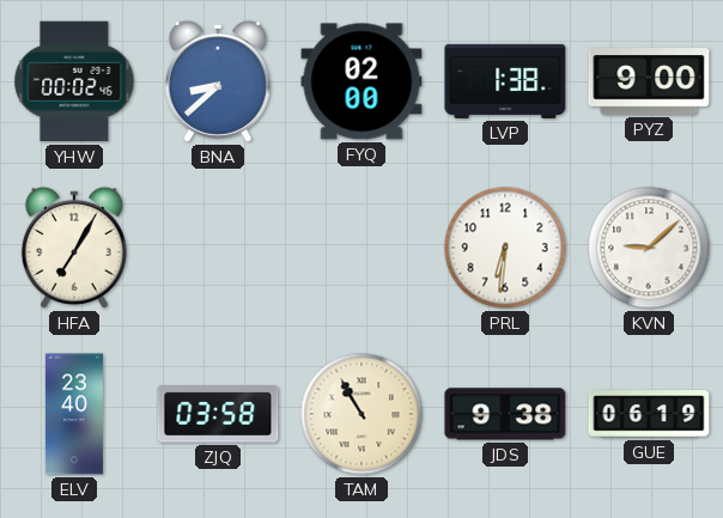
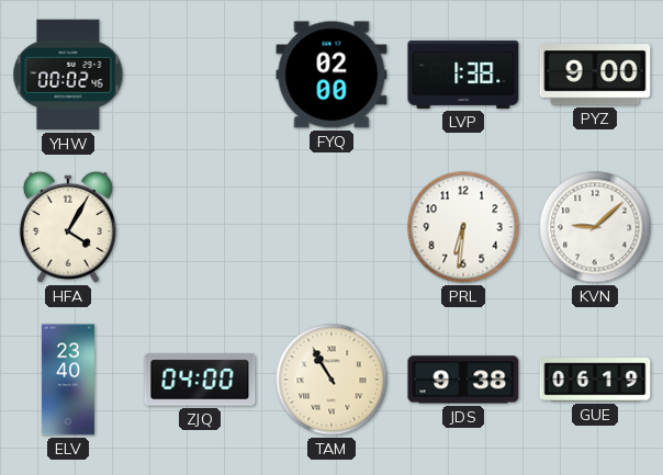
BNA: 8:38 -> none
HFA: 7:05 -> 4:05
ZJQ: 03:58 -> 04:00
